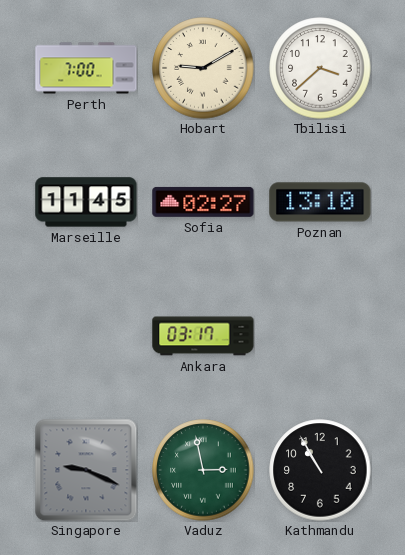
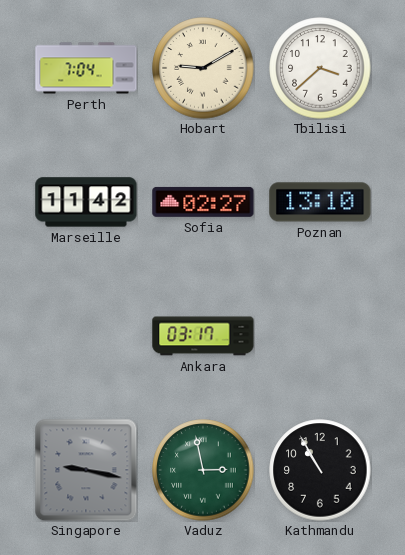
Perth: 7:00 -> 7:04
Marseille: 11:45 -> 11:42
Singapore: 9:19 -> 9:17
